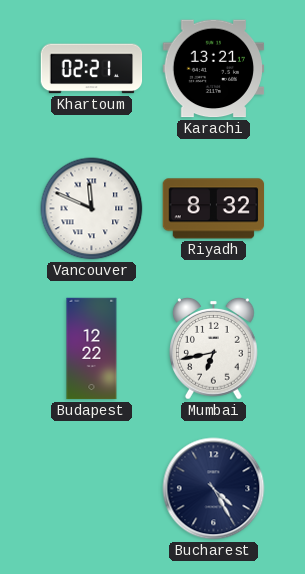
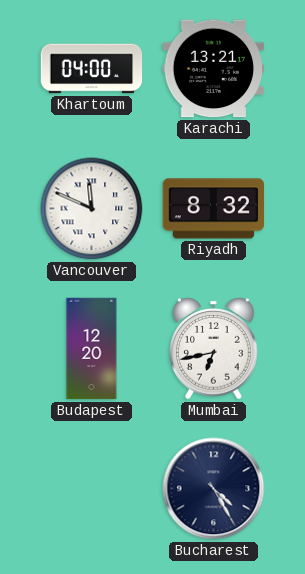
Khartoum: 02:21 -> 04:00
Budapest: 12:22 -> 12:20
